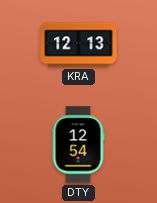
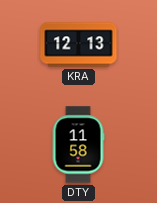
DTY: 12:54 -> 11:58
